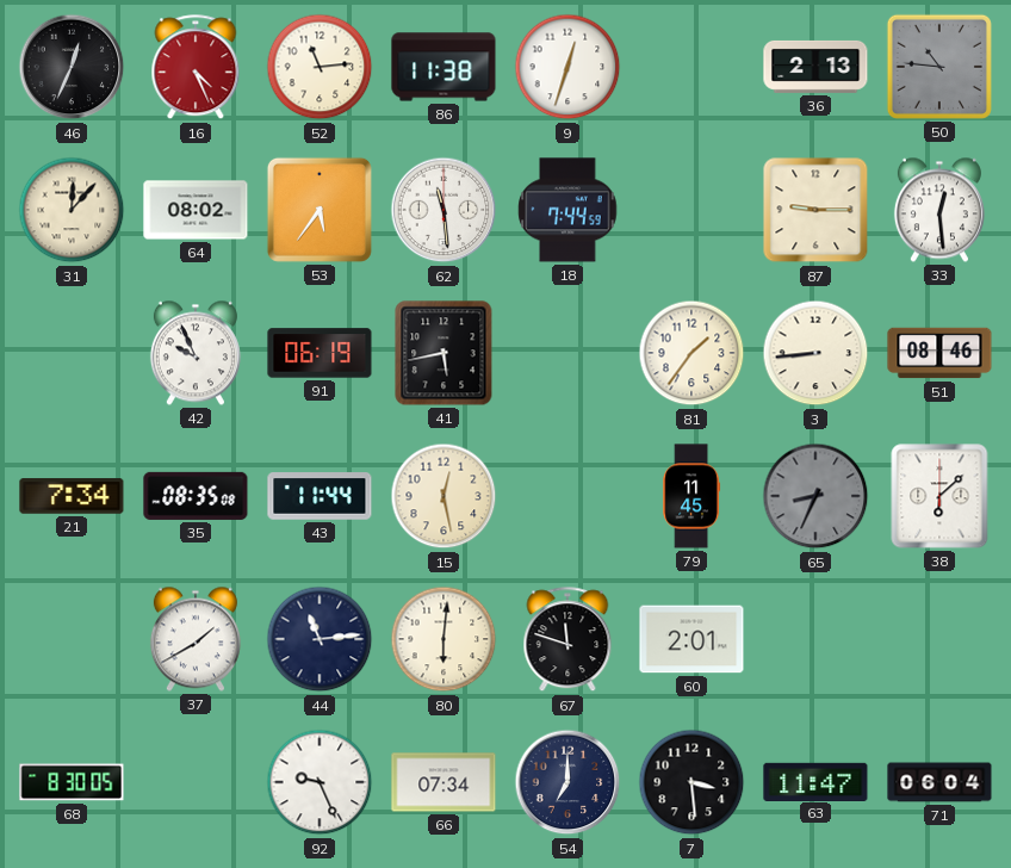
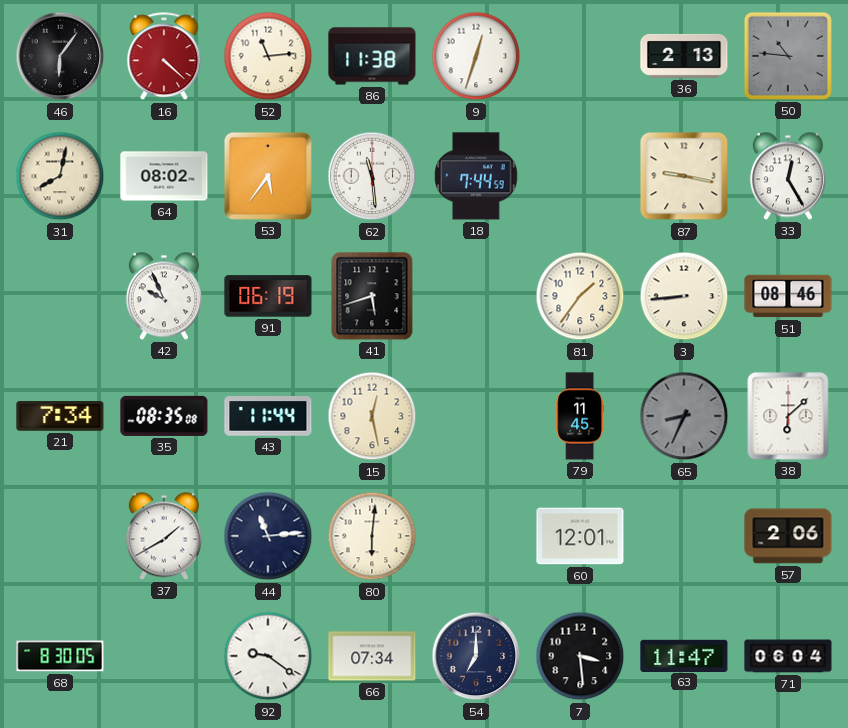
46: 12:34 -> 6:06
16: 4:26 -> 4:22
31: 12:07 -> 8:02
87: 9:15 -> 9:17
33: 12:29 -> 12:25
41: 5:43 -> 5:42
67: 11:48 -> none
60: 2:01 -> 12:01
57: none -> 2:06
92: 9:26 -> 9:21
